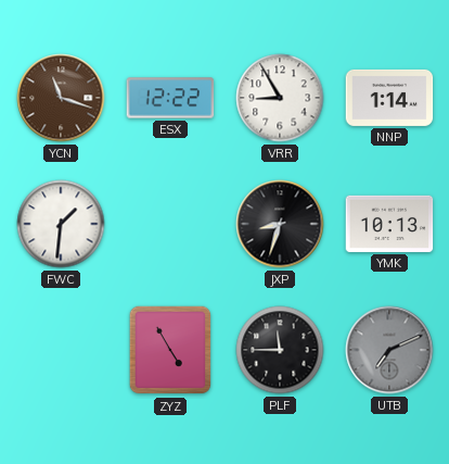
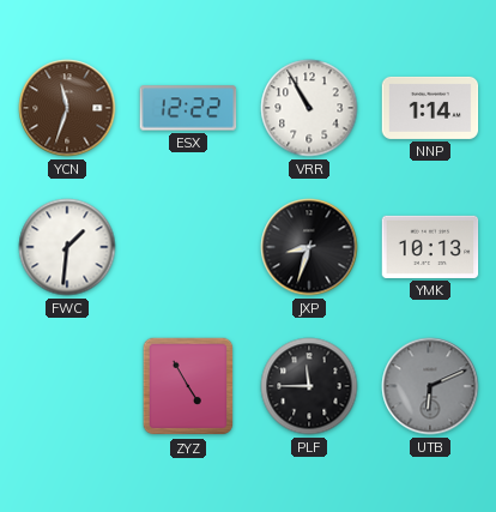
YCN: 11:18 -> 11:33
VRR: 8:55 -> 10:55
UTB: 7:11 -> 6:11
